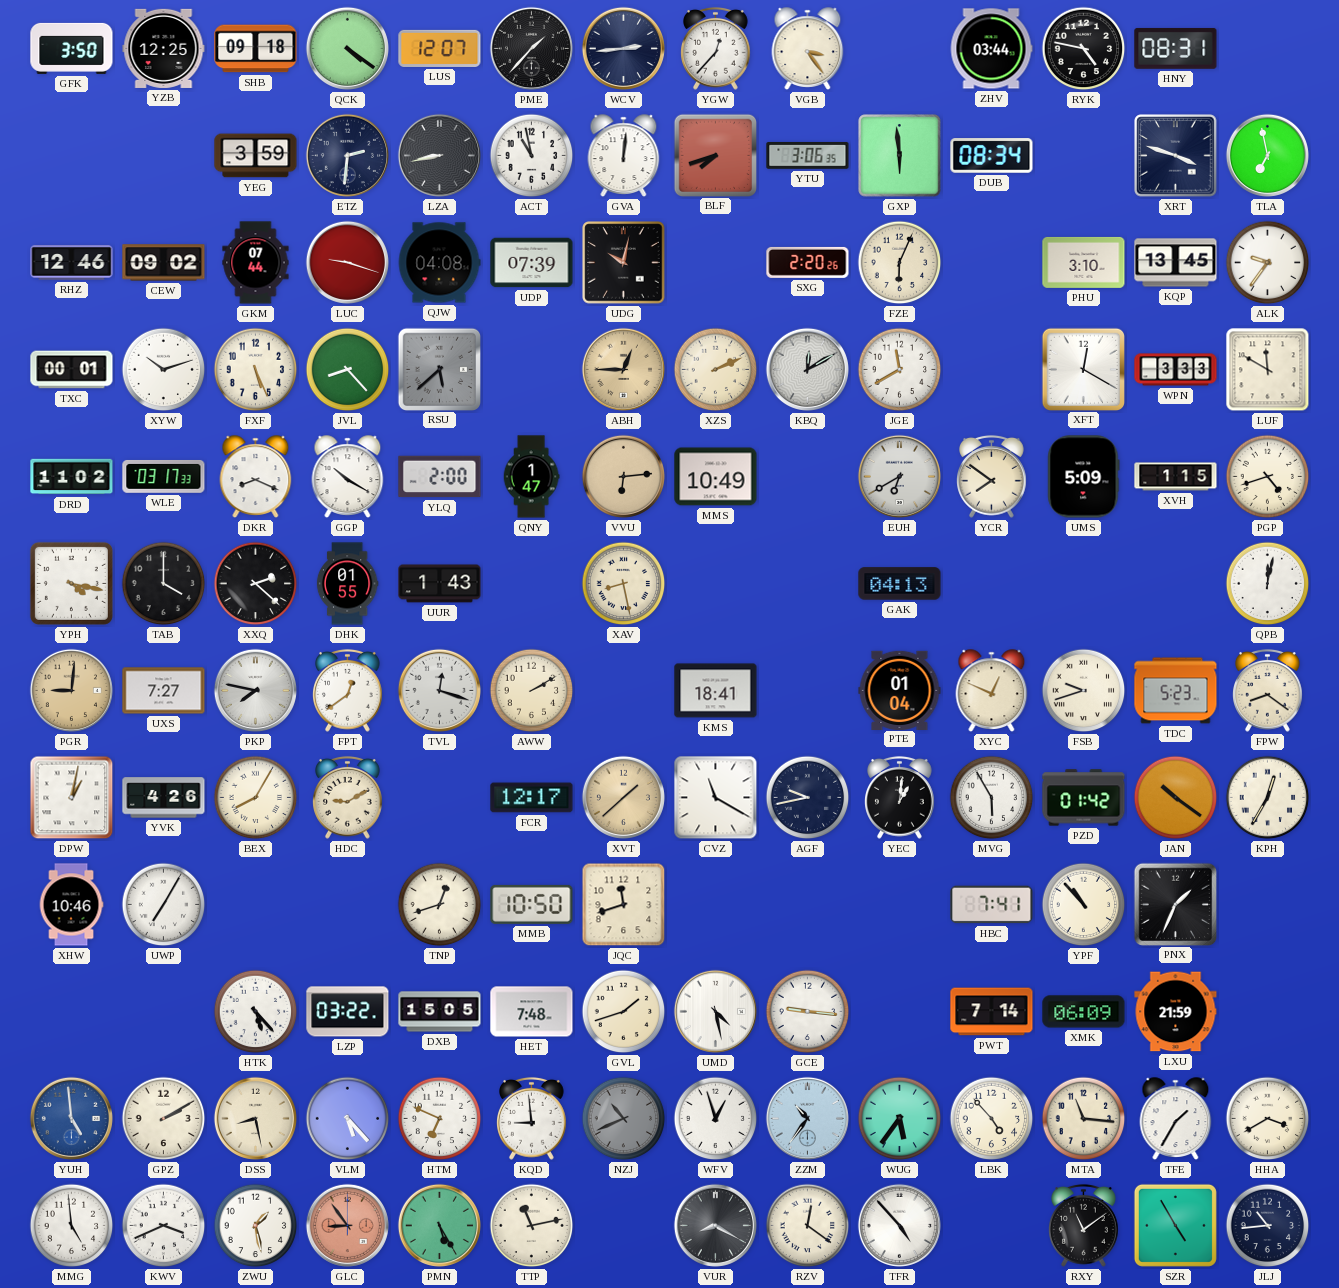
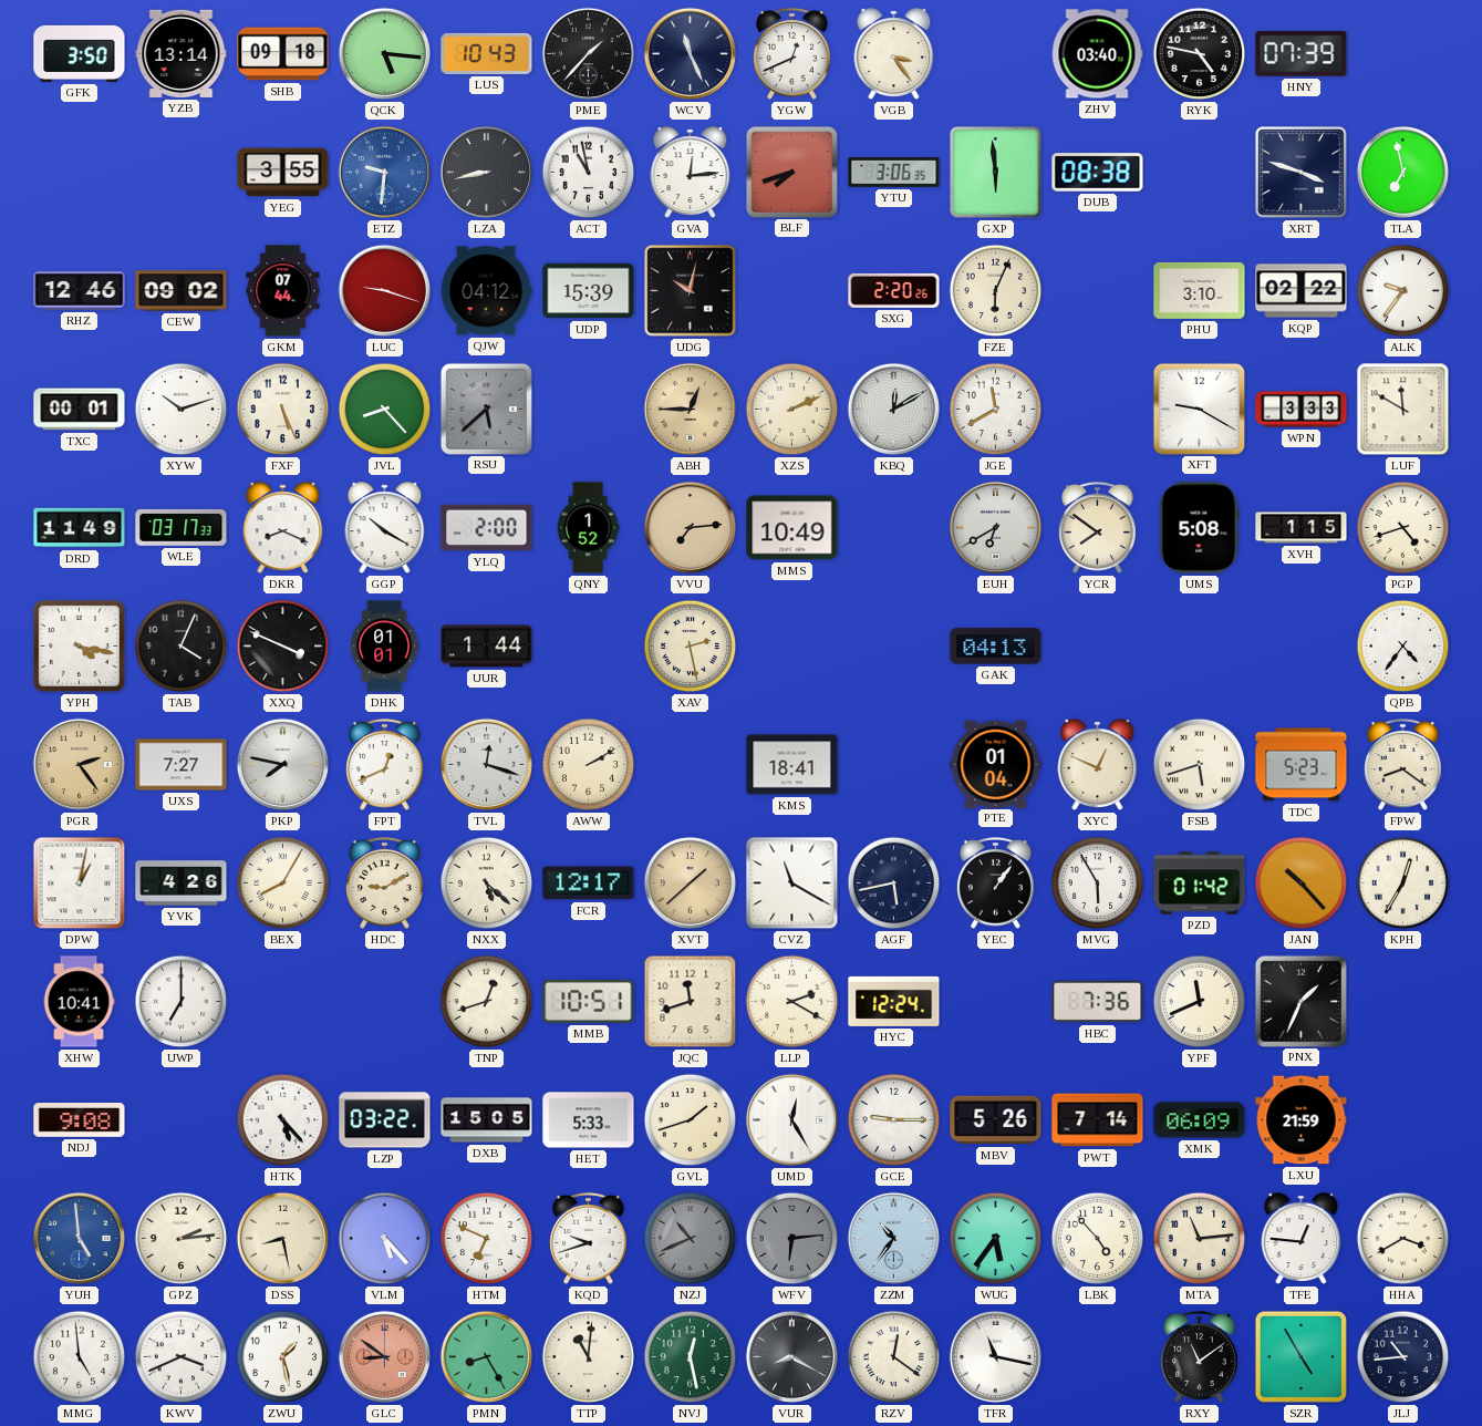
YZB: 12:25 -> 13:14
QCK: 4:21 -> 5:16
LUS: 12:07 -> 10:43
WCV: 2:44 -> 11:26
YGW: 12:37 -> 12:41
ZHV: 03:44 -> 03:40
HNY: 08:31 -> 07:39
YEG: 3:59 -> 3:55
ETZ: 2:31 -> 9:31
ETZ dial: navy -> blue
GVA: 12:01 -> 12:14
DUB: 08:34 -> 08:38
QJW: 04:08 -> 04:12
UDP: 07:39 -> 15:39
KQP: 13:45 -> 02:22
XFT: 12:20 -> 9:20
DRD: 11:02 -> 11:49
QNY: 1:47 -> 1:52
VVU: 6:14 -> 7:14
UMS: 5:09 -> 5:08
TAB: 4:00 -> 4:04
XXQ: 2:22 -> 3:49
DHK: 01:55 -> 01:01
UUR: 1:43 -> 1:44
XAV: 8:28 -> 2:28
QPB: 12:02 -> 4:36
PGR: 9:01 -> 2:24
FPT: 12:39 -> 12:41
FSB: 9:42 -> 5:42
NXX: none -> 5:22
AGF: 9:43 -> 5:43
YEC: 1:01 -> 1:06
JAN: 10:21 -> 10:23
XHW: 10:46 -> 10:41
UWP: 7:05 -> 7:00
MMB: 10:50 -> 10:51
LLP: none -> 2:20
HYC: none -> 12:24
HBC: 7:41 -> 7:36
YPF: 10:53 -> 11:41
NDJ: none -> 9:08
HET: 7:48 -> 5:33
UMD: 4:28 -> 12:25
GCE: 9:16 -> 9:15
MBV: none -> 5:26
GPZ: 2:10 -> 2:14
KQD: 8:59 -> 9:42
WFV: 12:57 -> 6:14
WFV dial: white -> grey
MTA: 11:16 -> 11:14
TFE: 1:35 -> 12:46
GLC: 8:54 -> 8:51
PMN: 5:25 -> 8:25
TTP: 11:13 -> 11:01
NVJ: none -> 12:28
TFR: 4:53 -> 11:17
